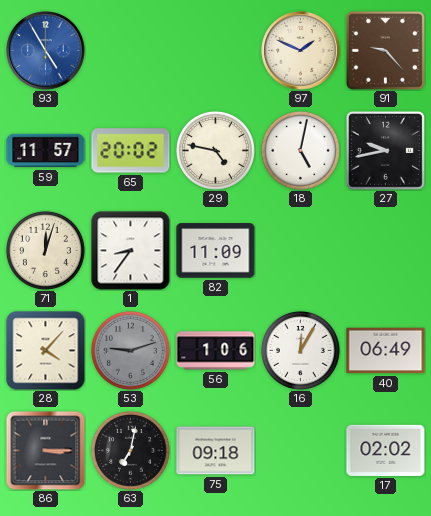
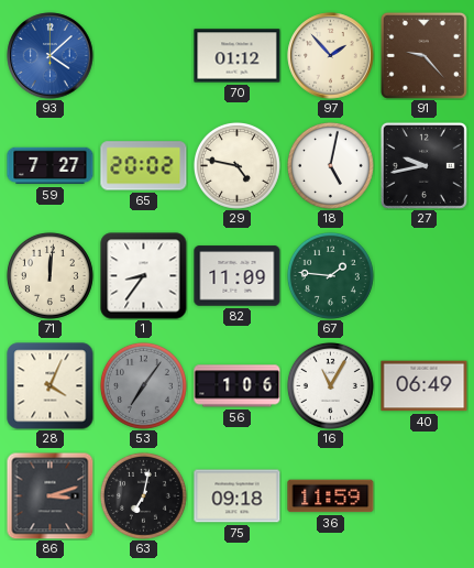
93: 4:55 -> 4:08
70: none -> 01:12
97: 1:49 -> 1:53
59: 11:57 -> 7:27
71: 12:03 -> 12:01
67: none -> 1:46
28: 4:07 -> 4:04
53: 9:12 -> 7:06
16: 12:05 -> 11:05
86: 3:15 -> 3:12
36: none -> 11:59
17: 02:02 -> none
